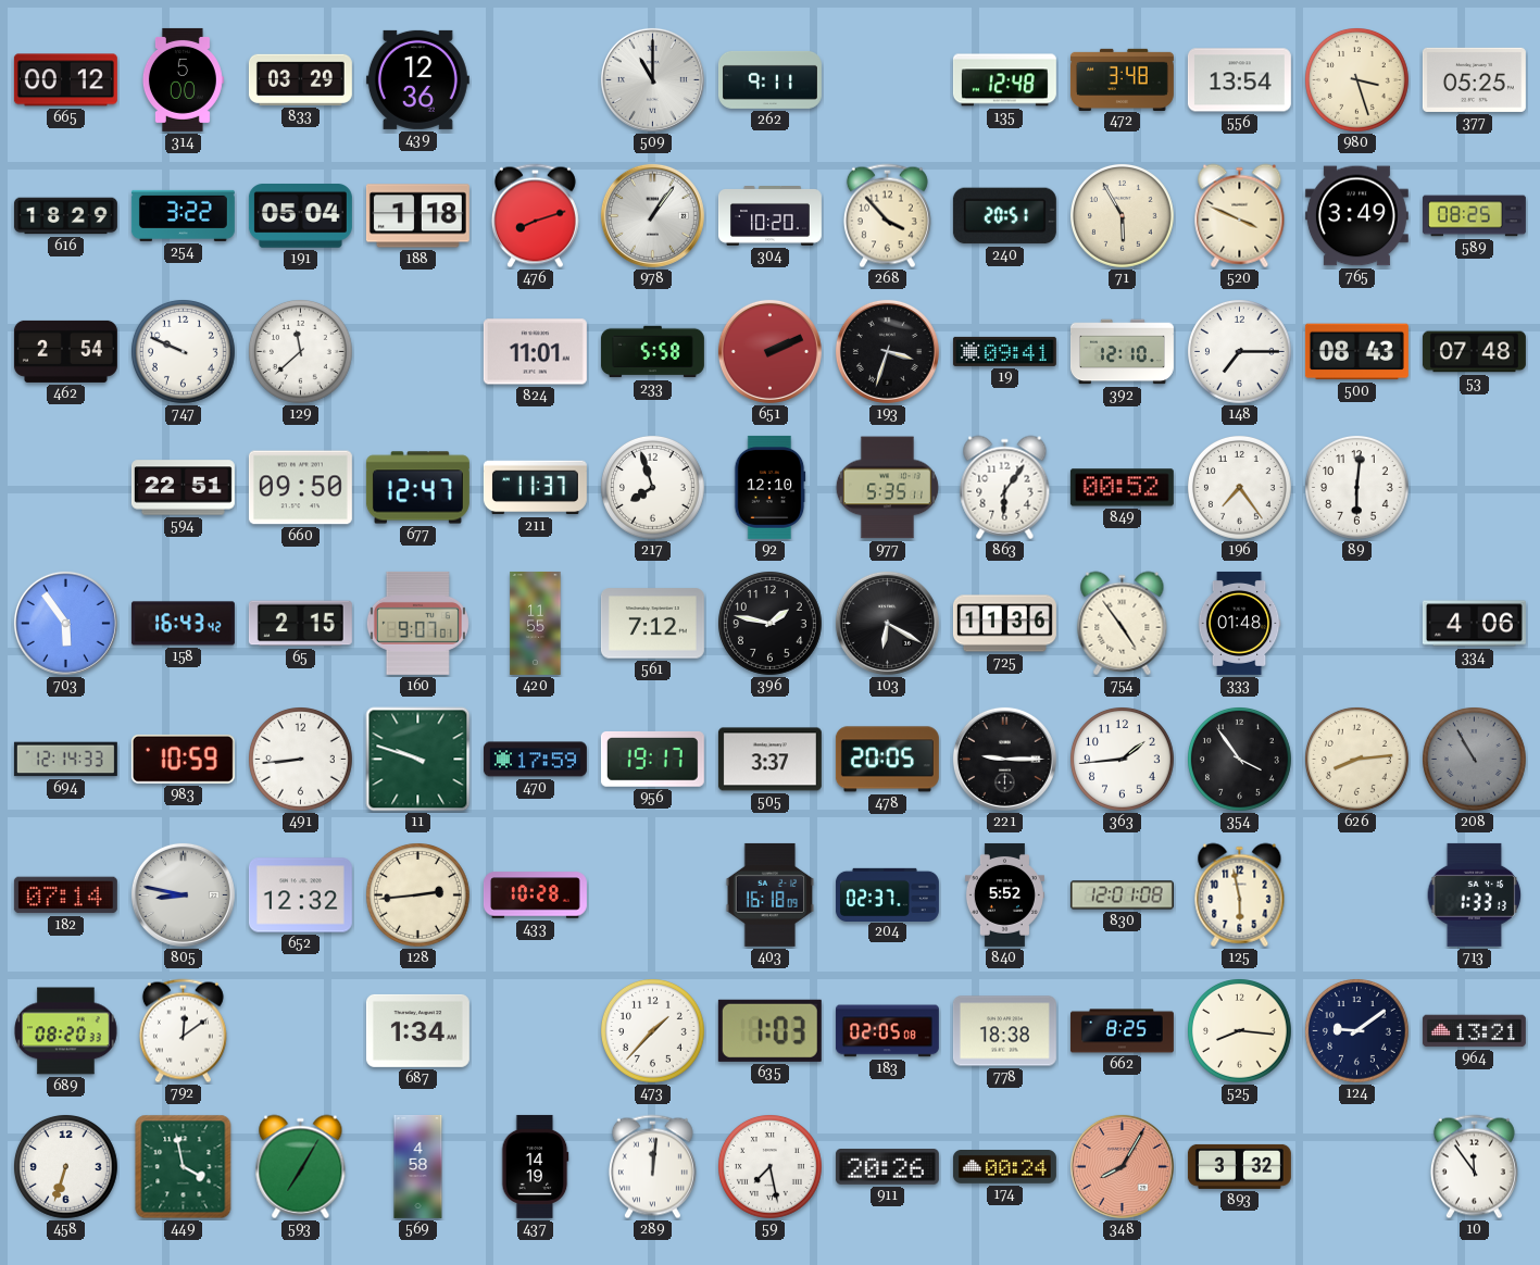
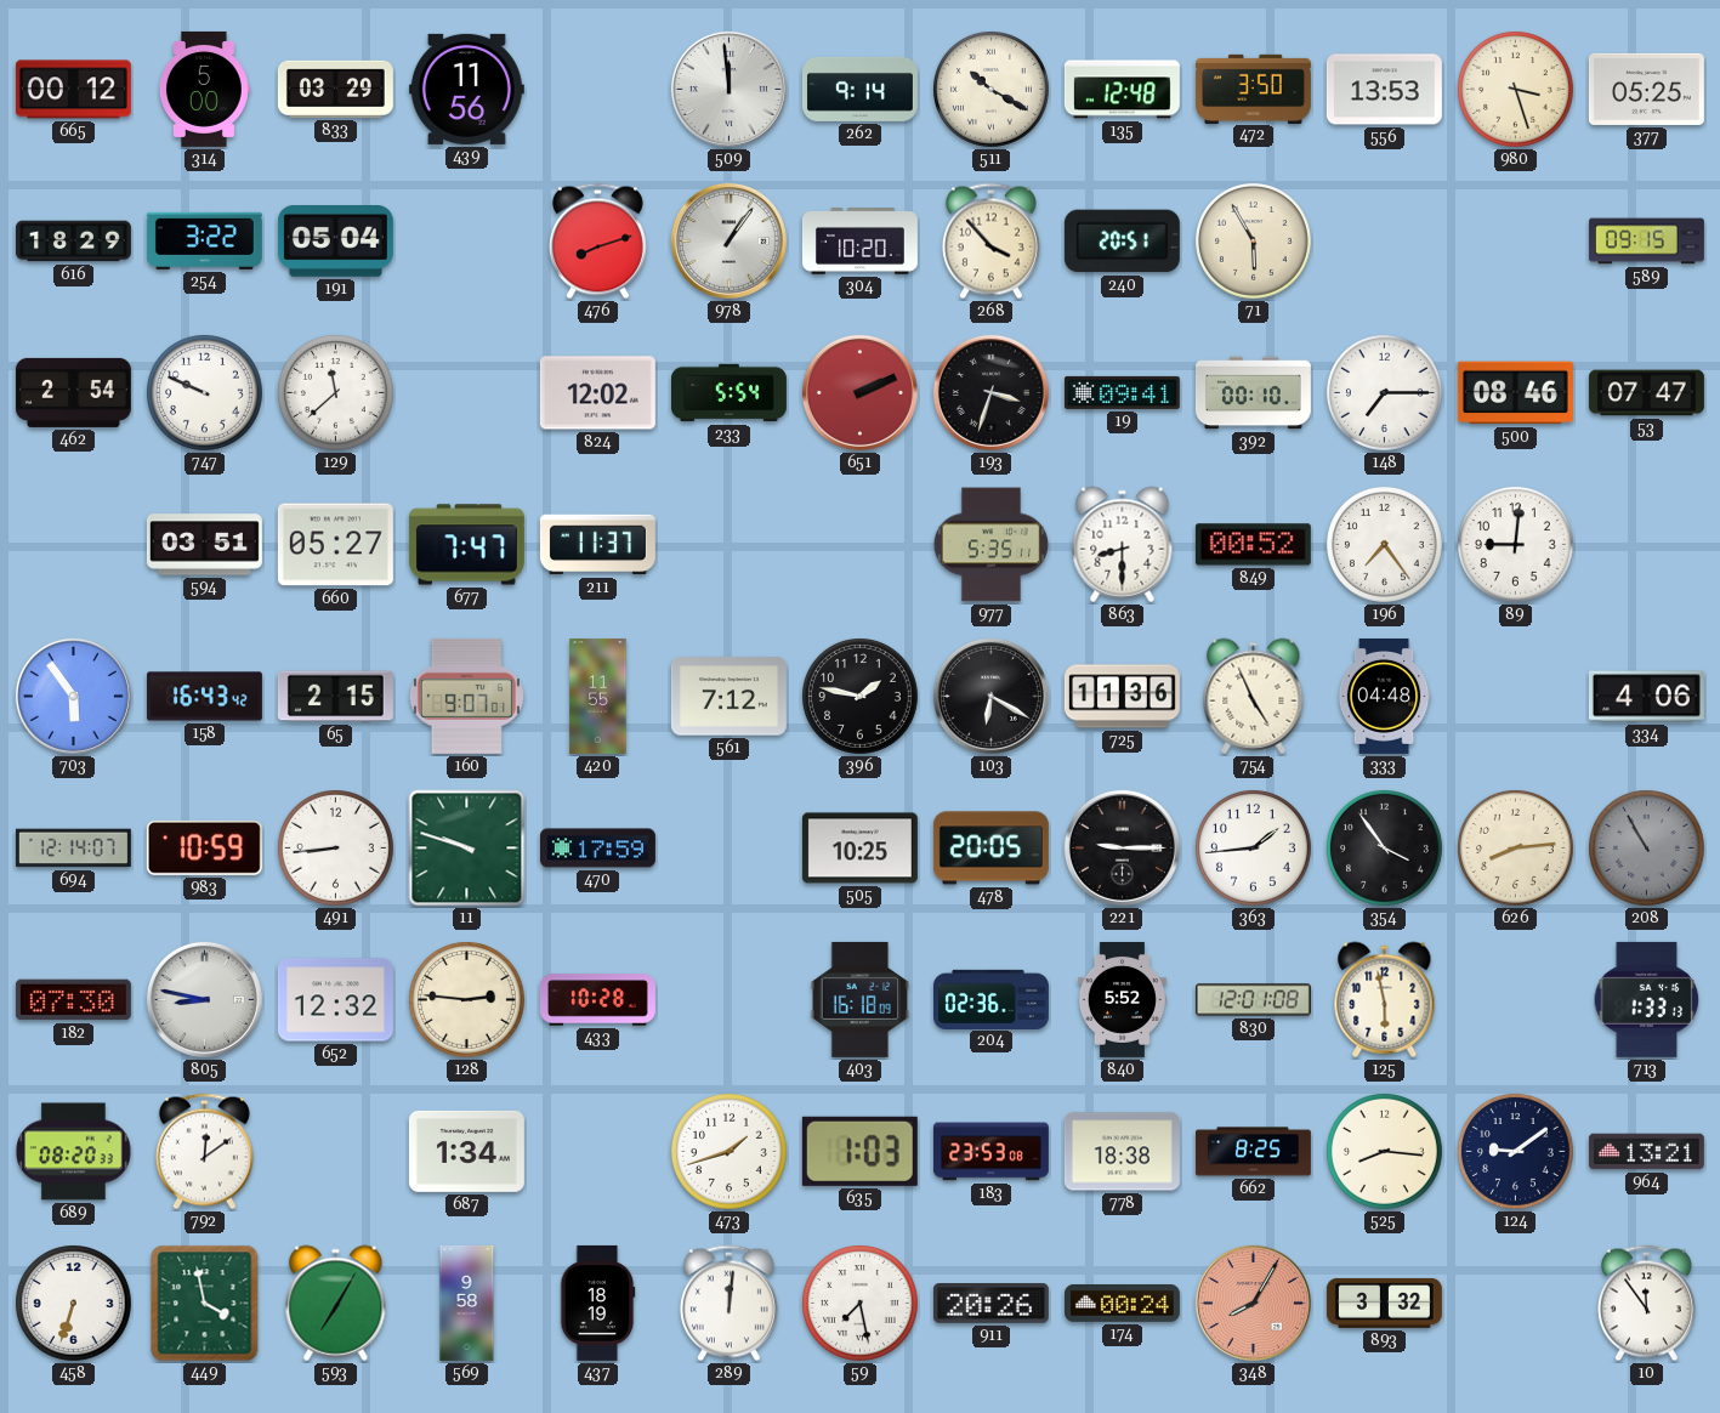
439: 12:36 -> 11:56
509: 11:00 -> 11:59
262: 9:11 -> 9:14
511: none -> 10:20
472: 3:48 -> 3:50
556: 13:54 -> 13:53
188: 1:18 -> none
520: 3:49 -> none
765: 3:49 -> none
589: 08:25 -> 09:15
824: 11:01 -> 12:02
233: 5:58 -> 5:54
392: 12:10 -> 00:10
500: 08:43 -> 08:46
53: 07:48 -> 07:47
594: 22:51 -> 03:51
660: 09:50 -> 05:27
677: 12:47 -> 7:47
217: 7:57 -> none
92: 12:10 -> none
863: 6:06 -> 8:30
89: 6:01 -> 9:01
754: 4:54 -> 4:56
333: 01:48 -> 04:48
694: 12:14:33 -> 12:14:07
956: 19:17 -> none
505: 3:37 -> 10:25
182: 07:14 -> 07:30
128: 2:44 -> 2:46
204: 02:37 -> 02:36
473: 1:37 -> 1:42
183: 02:05 -> 23:53
569: 4:58 -> 9:58
437: 14:19 -> 18:19
